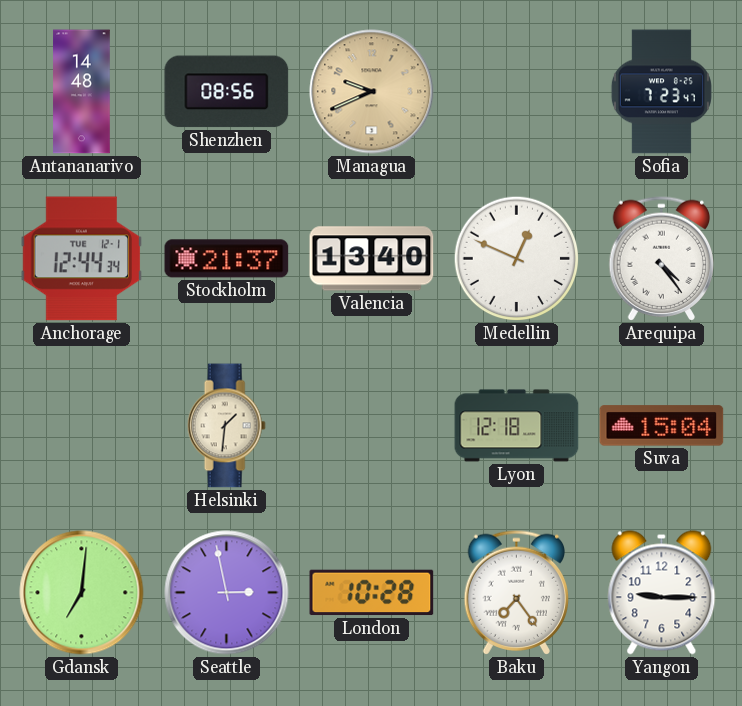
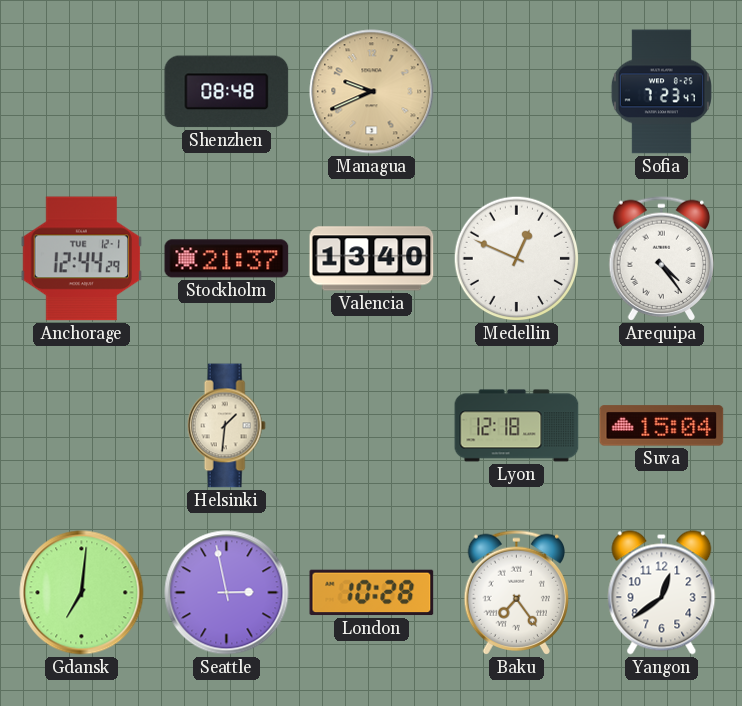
Antananarivo: 14:48 -> none
Shenzhen: 08:56 -> 08:48
Anchorage: 12:44:34 -> 12:44:29
Yangon: 9:15 -> 12:39
